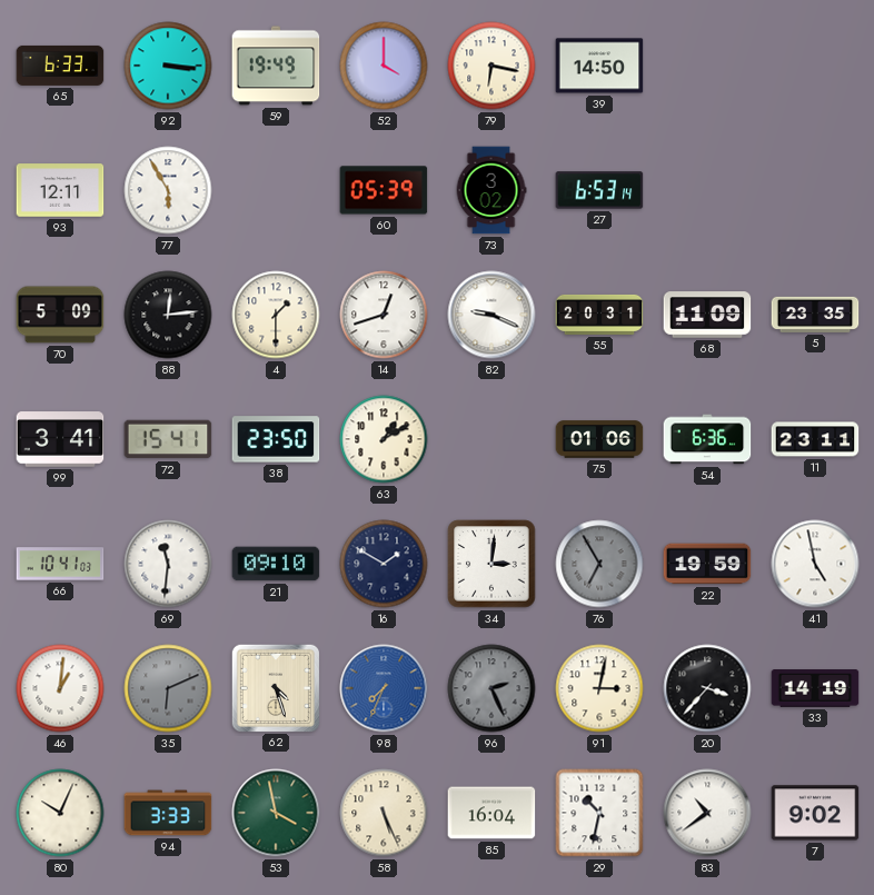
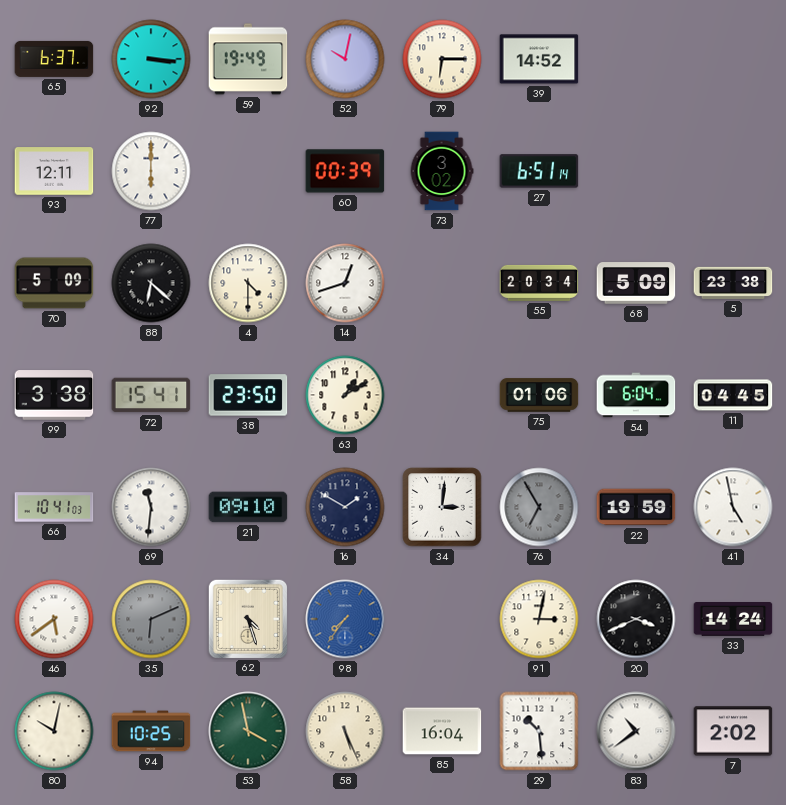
65: 6:33 -> 6:37
52: 4:00 -> 10:02
79: 6:17 -> 6:15
39: 14:50 -> 14:52
77: 5:55 -> 6:00
60: 05:39 -> 00:39
27: 6:53 -> 6:51
88: 12:14 -> 6:22
4: 1:30 -> 4:30
82: 9:19 -> none
55: 20:31 -> 20:34
68: 11:09 -> 5:09
5: 23:35 -> 23:38
99: 3:41 -> 3:38
54: 6:36 -> 6:04
11: 23:11 -> 04:45
46: 1:01 -> 5:39
98: 7:34 -> 7:36
96: 2:26 -> none
20: 3:37 -> 3:41
33: 14:19 -> 14:24
80: 10:04 -> 10:02
94: 3:33 -> 10:25
29: 10:32 -> 10:29
7: 9:02 -> 2:02
